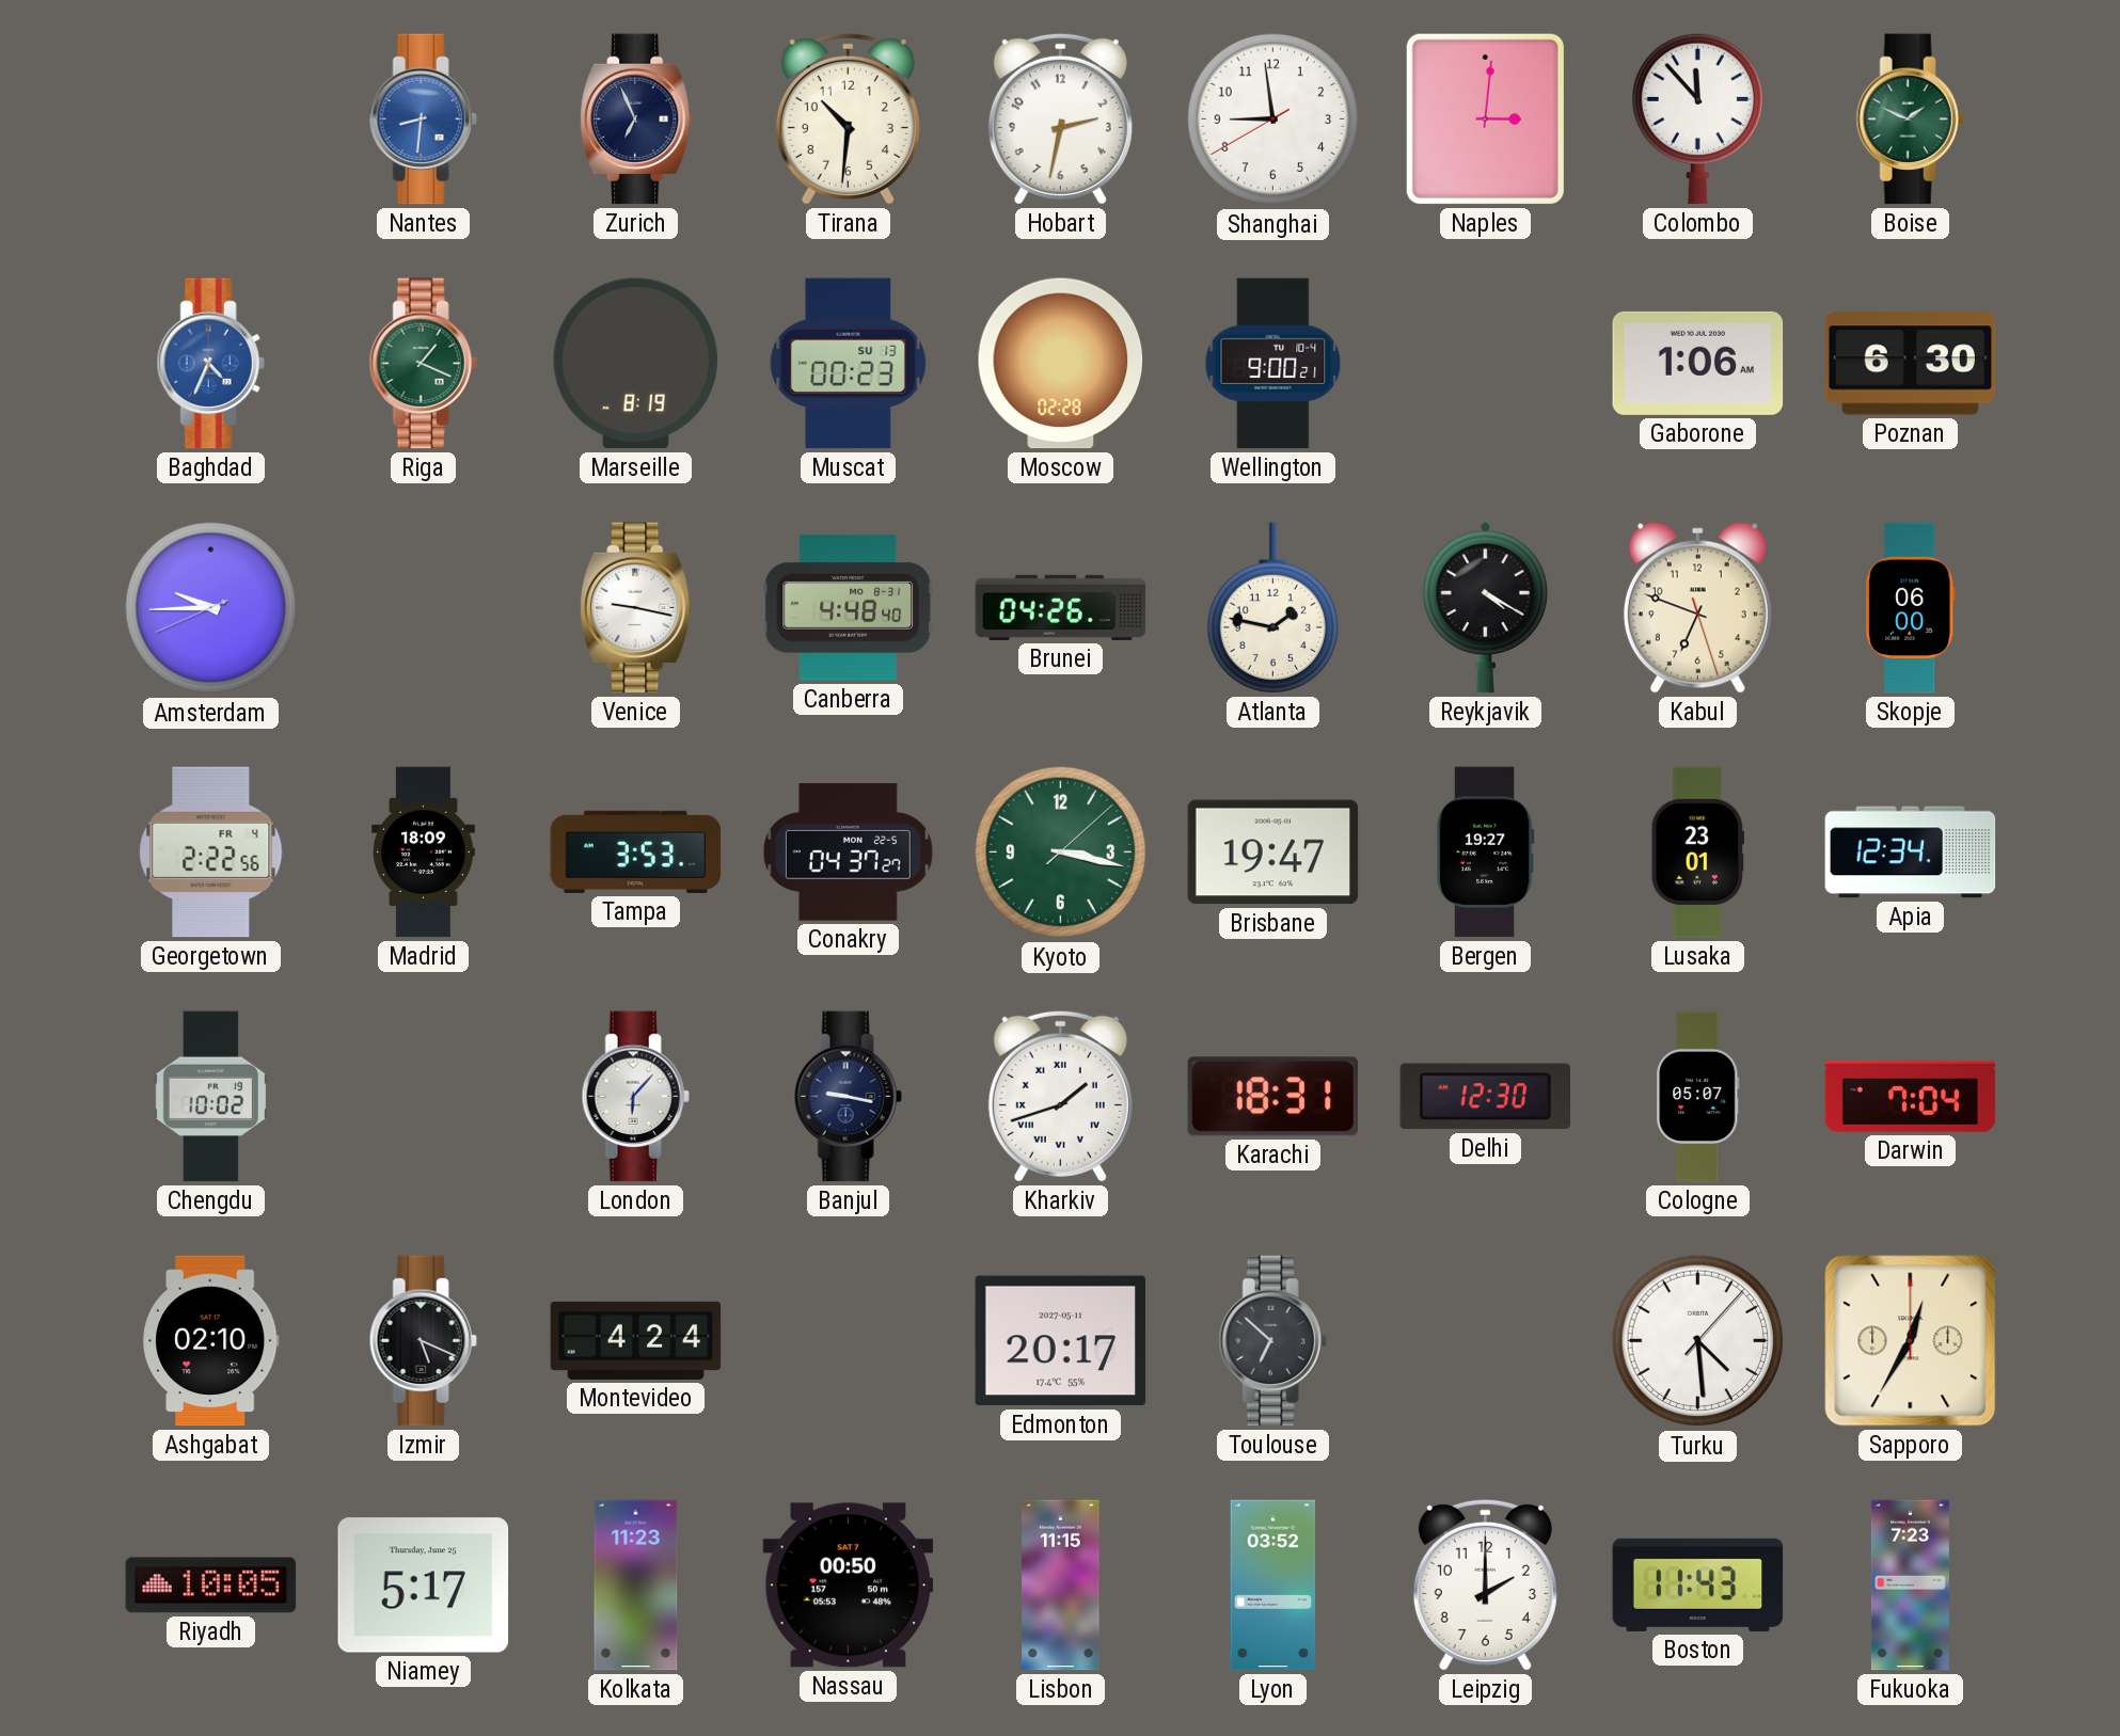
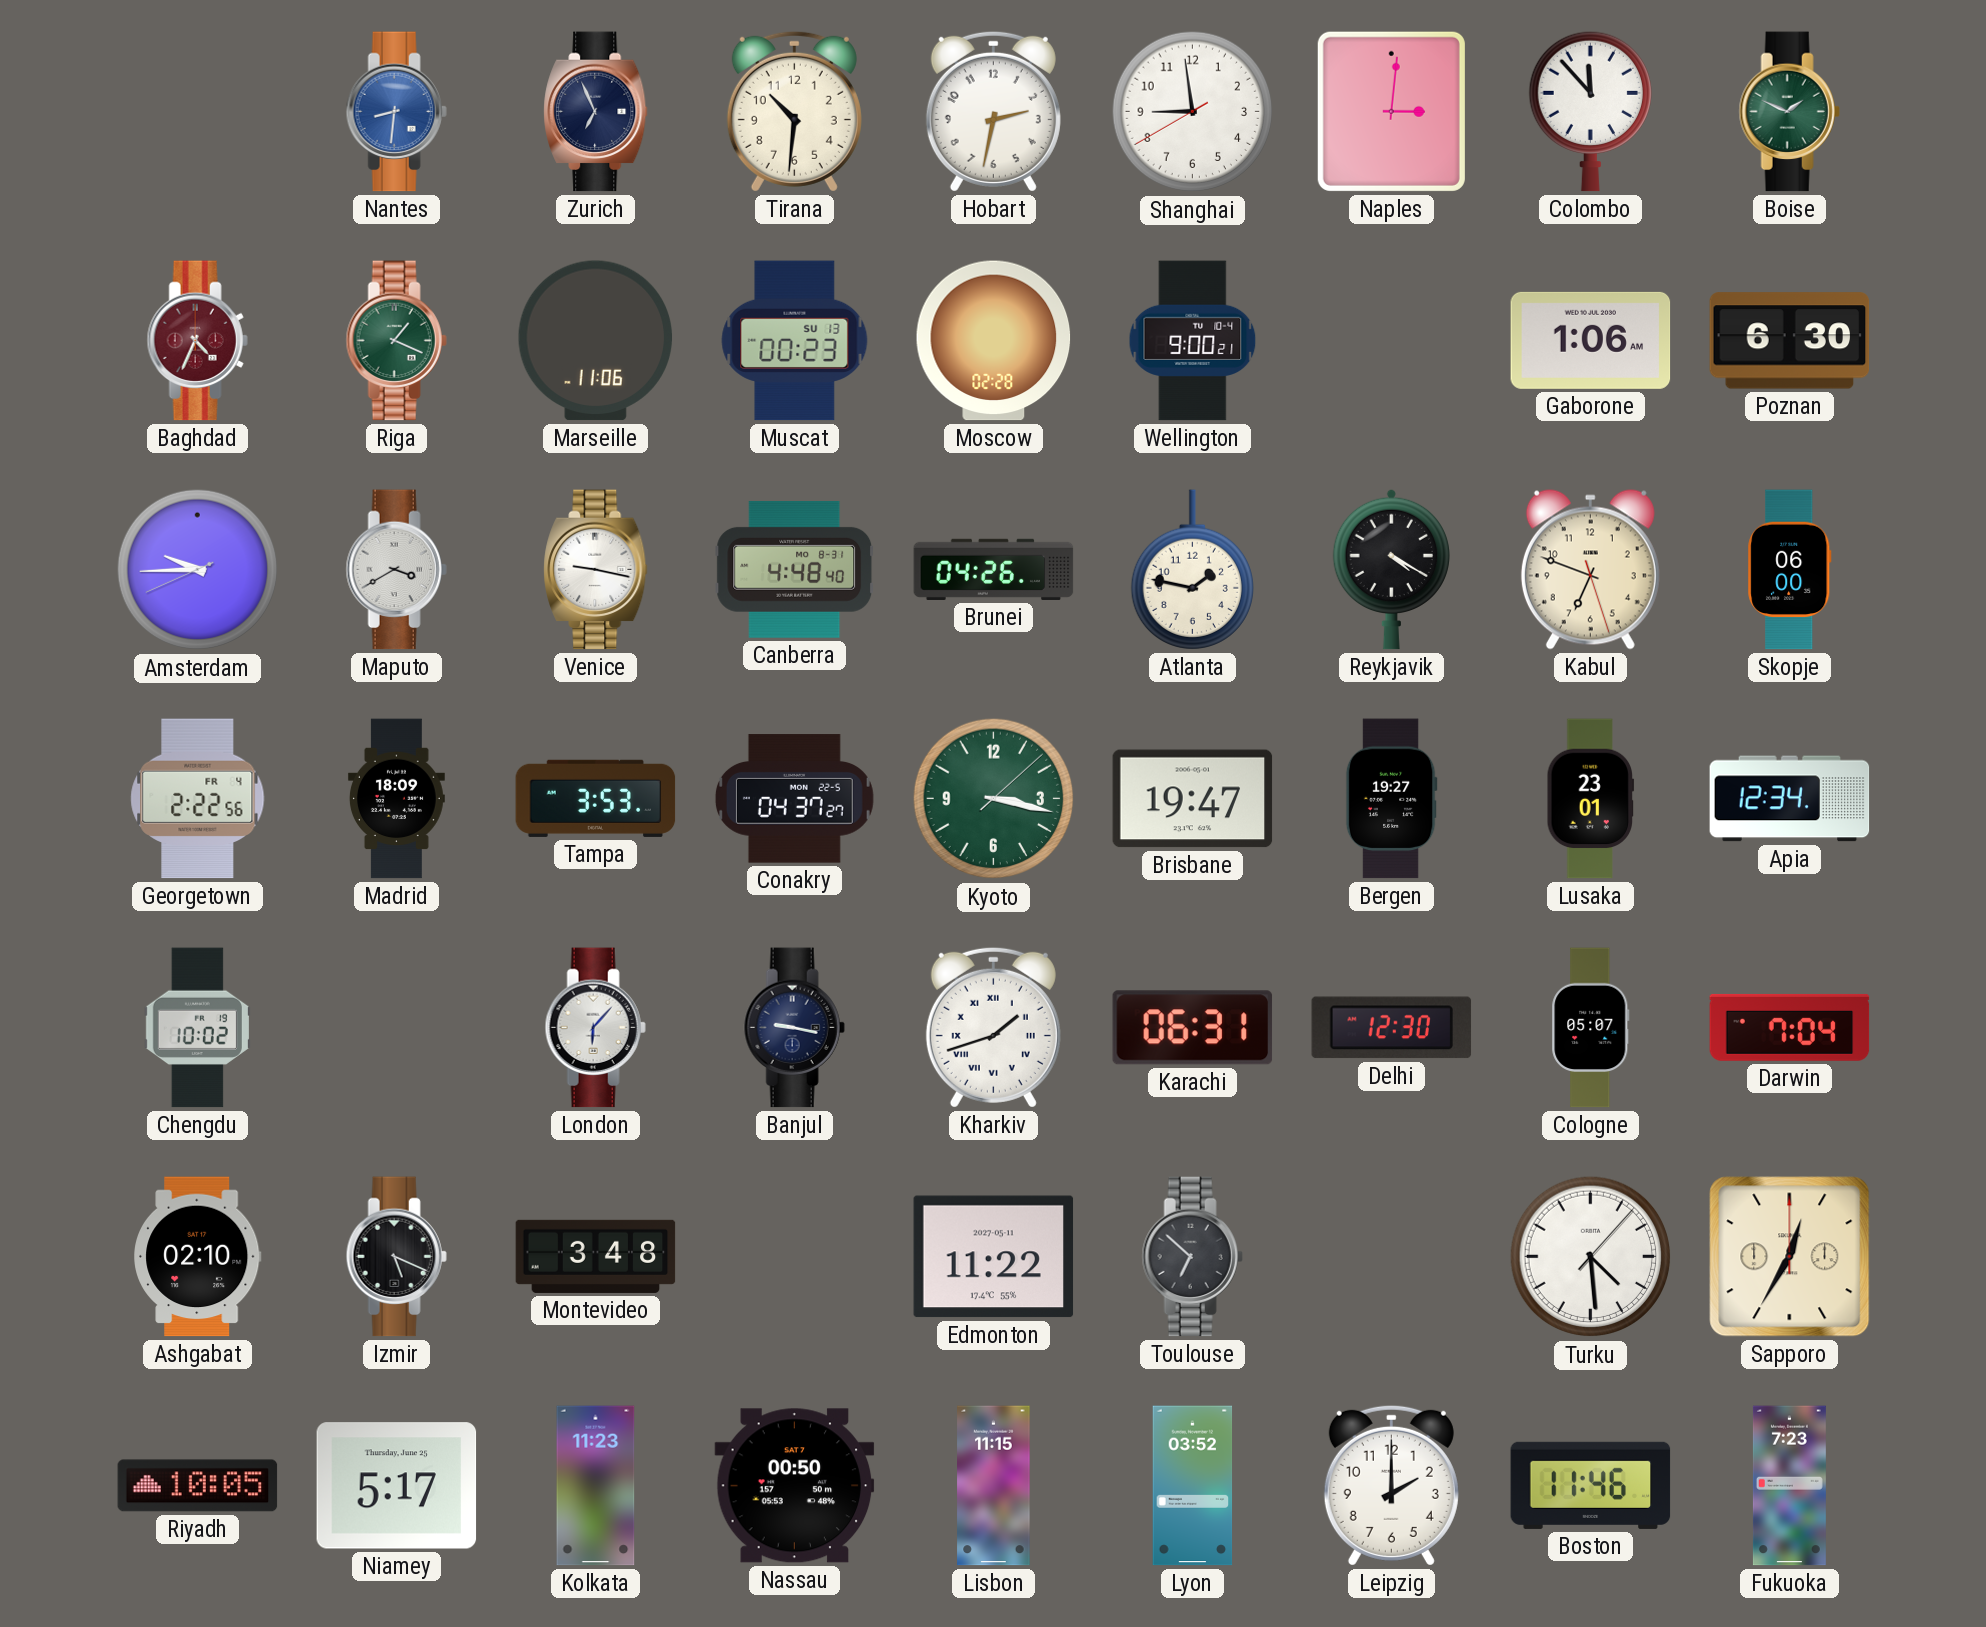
Baghdad dial: blue -> burgundy
Marseille: 8:19 -> 11:06
Maputo: none -> 3:40
Karachi: 18:31 -> 06:31
Montevideo: 4:24 -> 3:48
Edmonton: 20:17 -> 11:22
Boston: 11:43 -> 11:46
